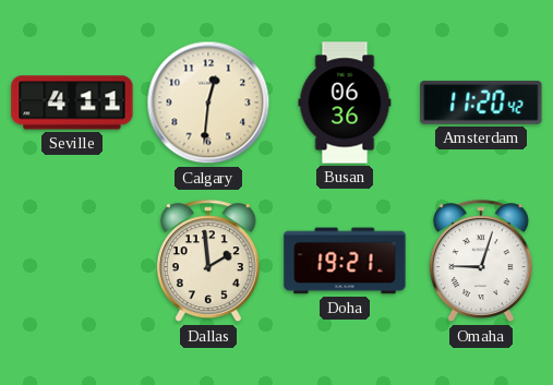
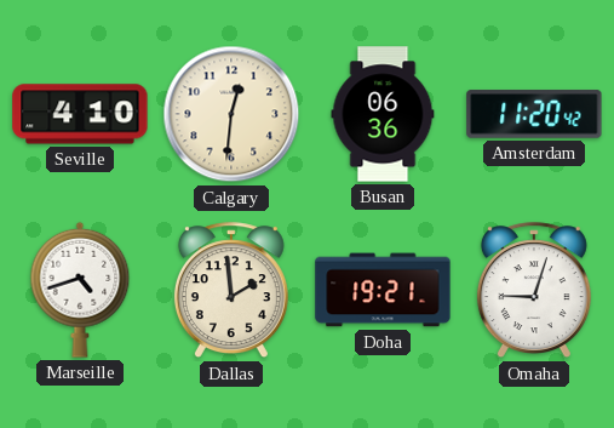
Seville: 4:11 -> 4:10
Marseille: none -> 4:42
